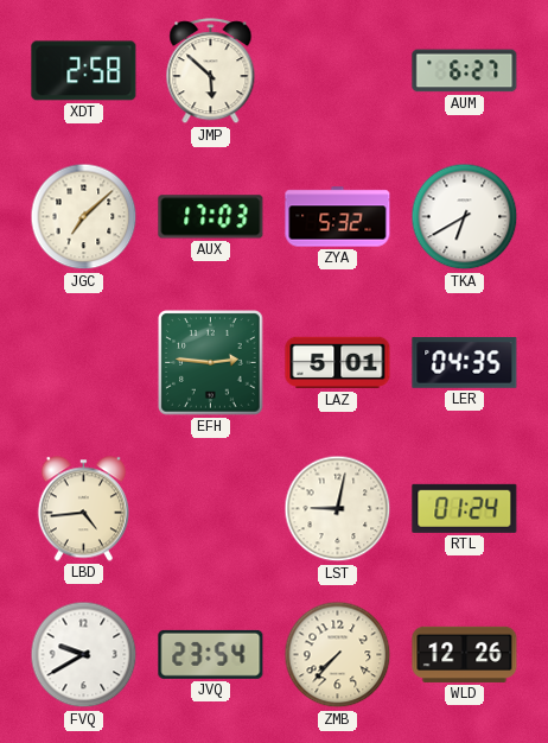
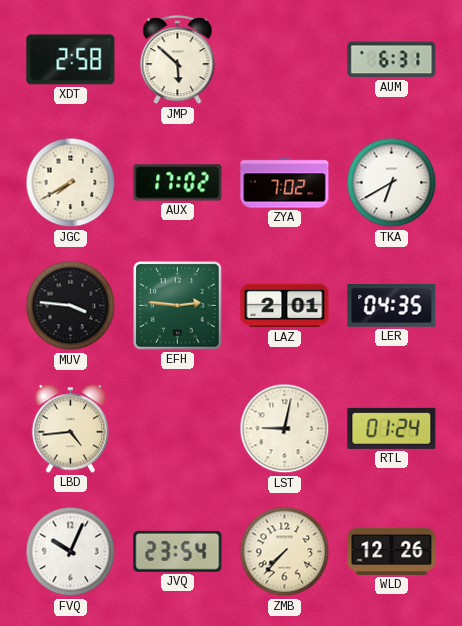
AUM: 6:27 -> 6:31
JGC: 7:08 -> 7:40
AUX: 17:03 -> 17:02
ZYA: 5:32 -> 7:02
MUV: none -> 3:46
LAZ: 5:01 -> 2:01
FVQ: 9:40 -> 10:04
